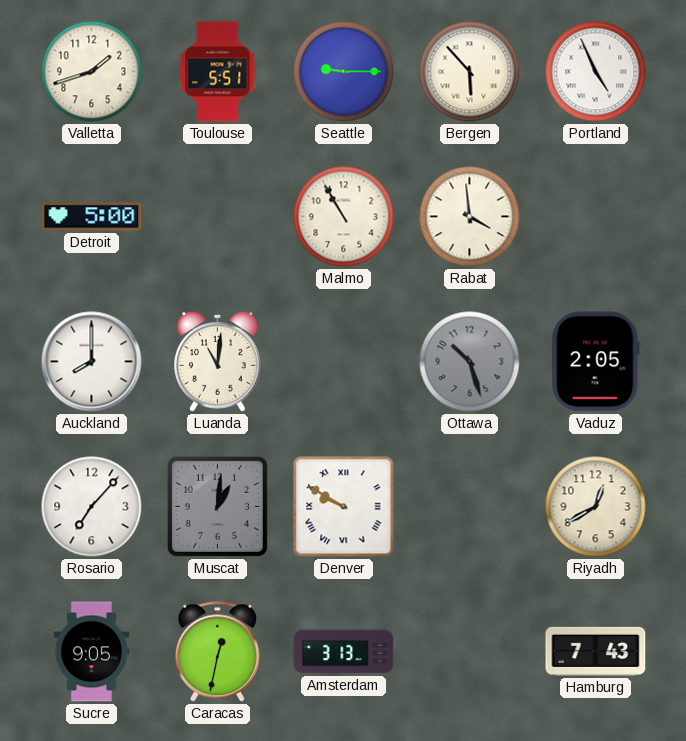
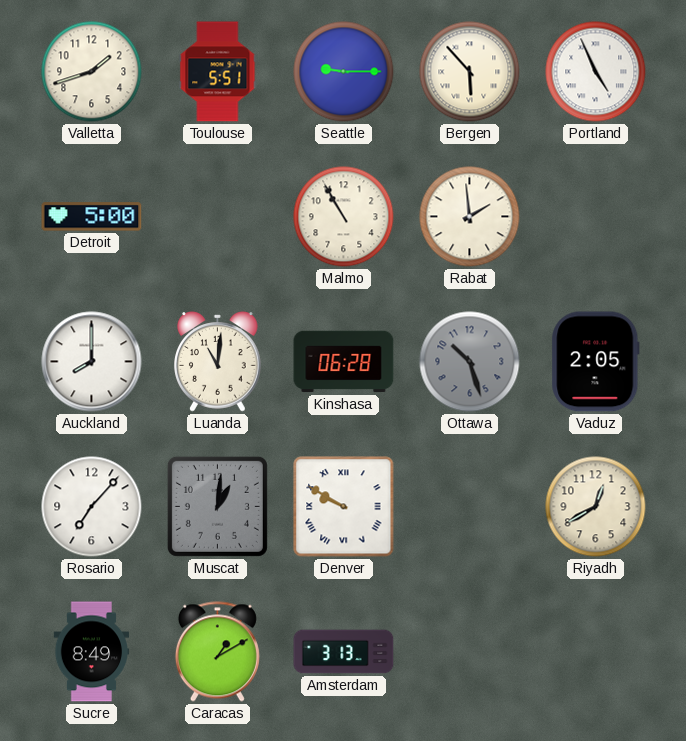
Rabat: 3:59 -> 1:59
Kinshasa: none -> 06:28
Sucre: 9:05 -> 8:49
Caracas: 12:32 -> 1:10
Hamburg: 7:43 -> none
